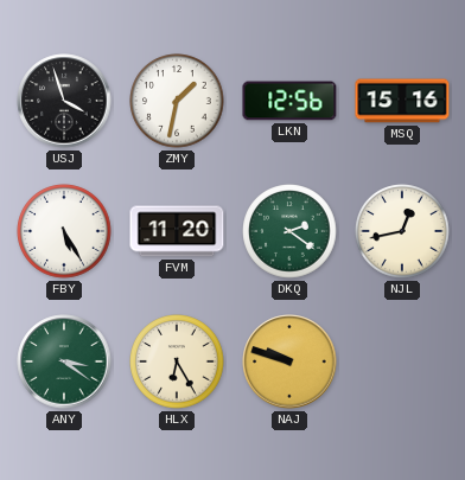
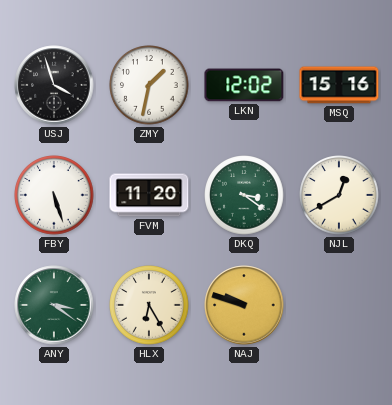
LKN: 12:56 -> 12:02
FBY: 5:25 -> 5:27
DKQ: 2:21 -> 3:21
NJL: 12:43 -> 12:40
